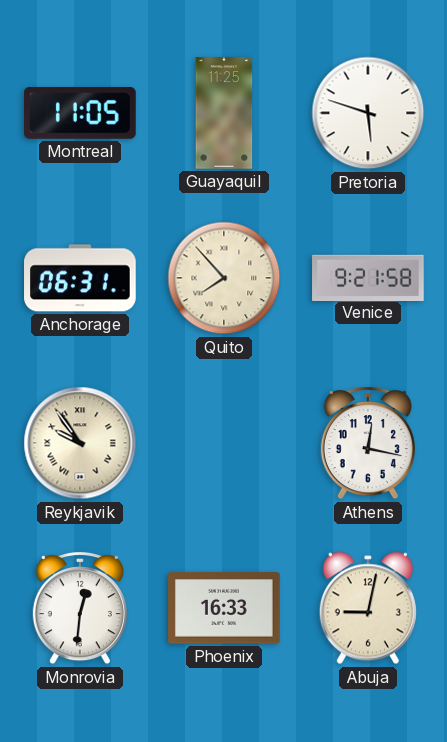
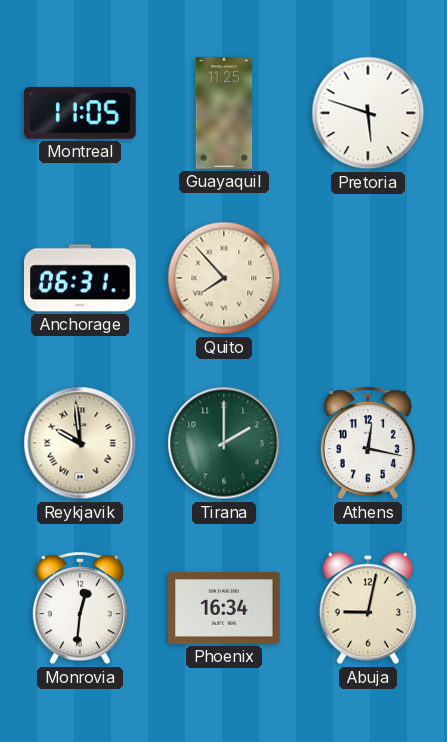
Venice: 9:21 -> none
Reykjavik: 9:54 -> 9:59
Tirana: none -> 2:00
Phoenix: 16:33 -> 16:34
